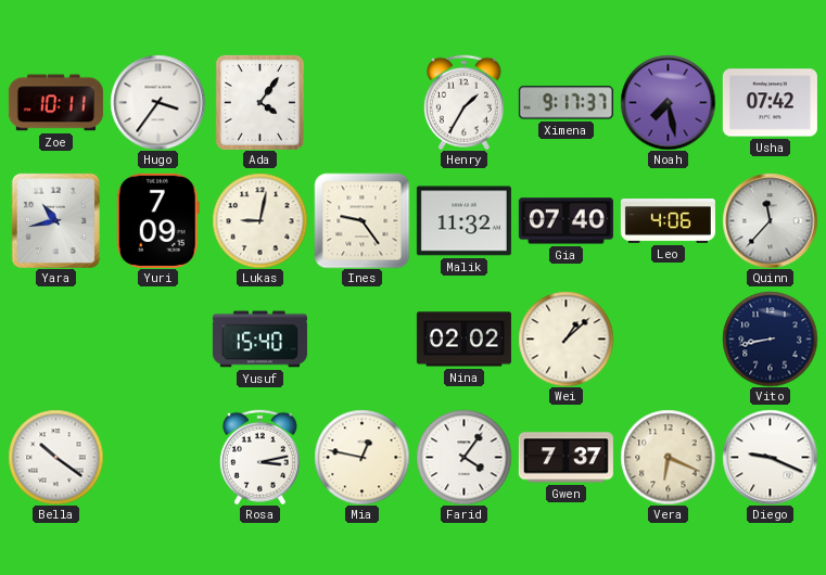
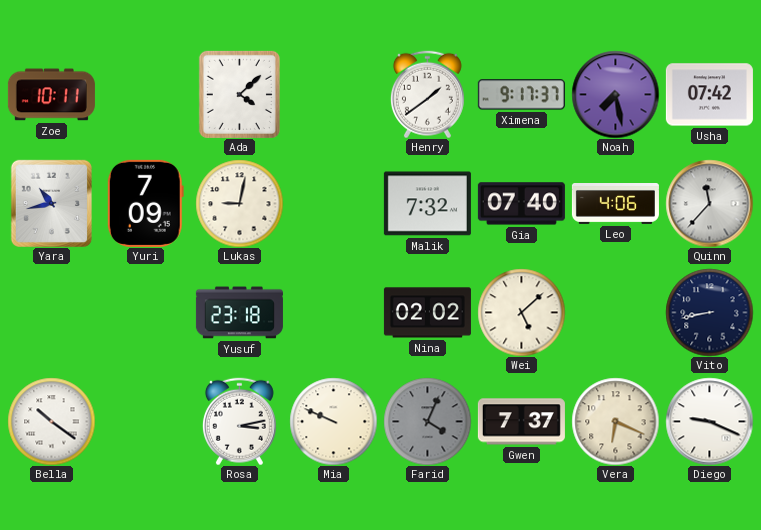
Hugo: 3:36 -> none
Ada: 4:06 -> 4:08
Henry: 1:35 -> 1:39
Ines: 9:24 -> none
Malik: 11:32 -> 7:32
Yusuf: 15:40 -> 23:18
Wei: 1:08 -> 5:08
Mia: 12:47 -> 9:49
Farid: 4:06 -> 4:04
Farid dial: white -> grey
